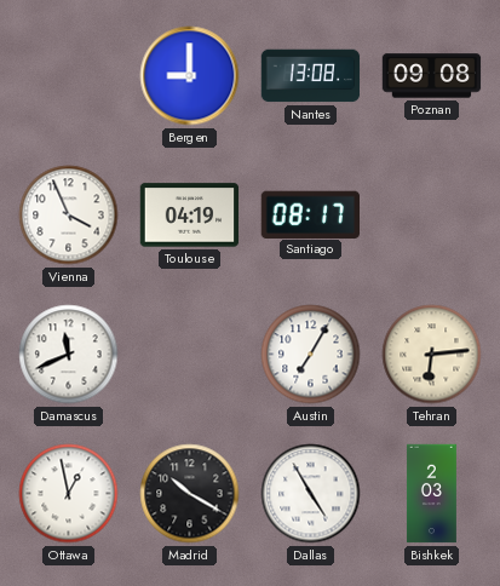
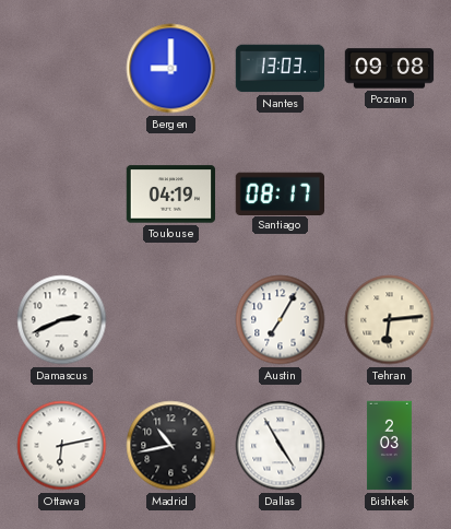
Nantes: 13:08 -> 13:03
Vienna: 3:56 -> none
Damascus: 11:41 -> 2:41
Ottawa: 12:58 -> 6:13
Madrid: 10:20 -> 10:43
